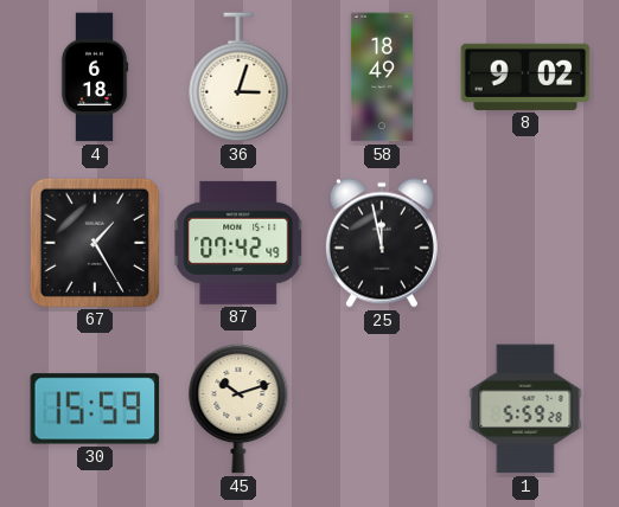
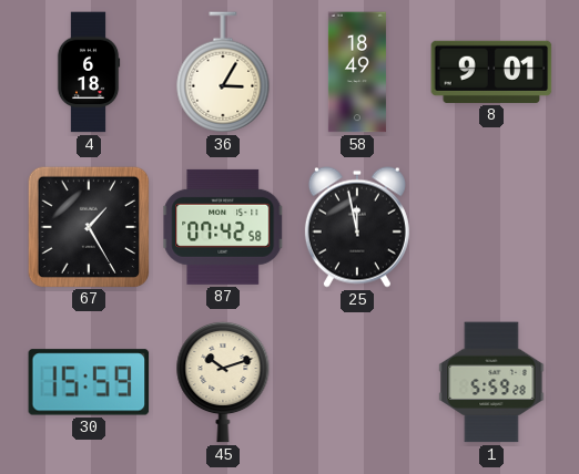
36: 3:03 -> 3:05
8: 9:02 -> 9:01
87: 07:42:49 -> 07:42:58
